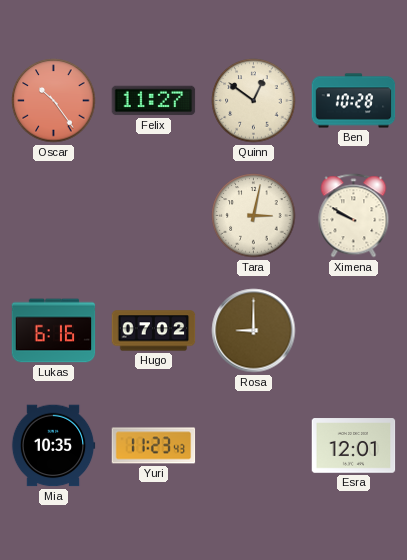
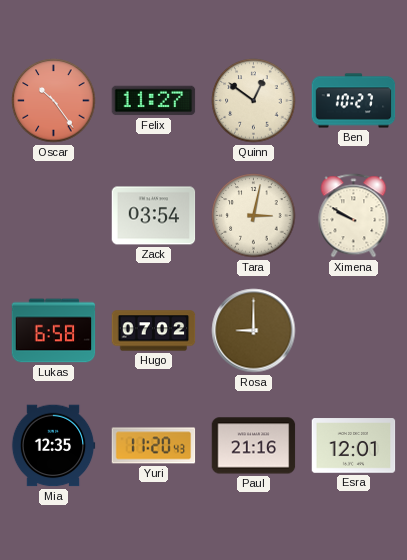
Ben: 10:28 -> 10:27
Zack: none -> 03:54
Lukas: 6:16 -> 6:58
Mia: 10:35 -> 12:35
Yuri: 11:23 -> 11:20
Paul: none -> 21:16
